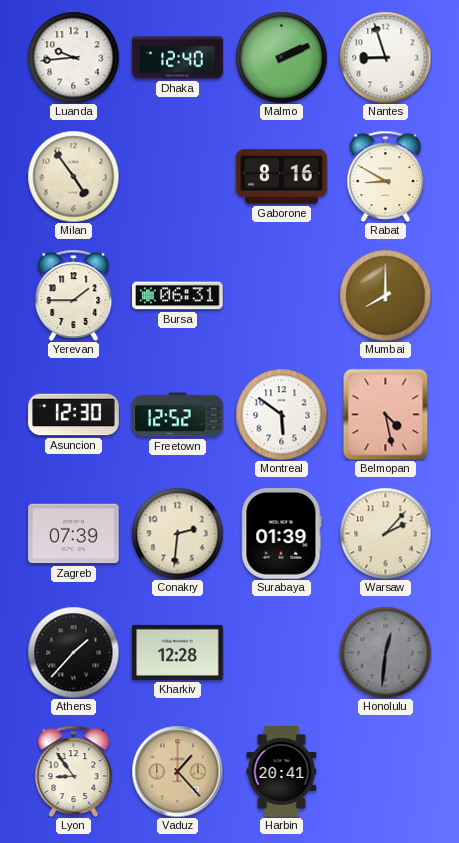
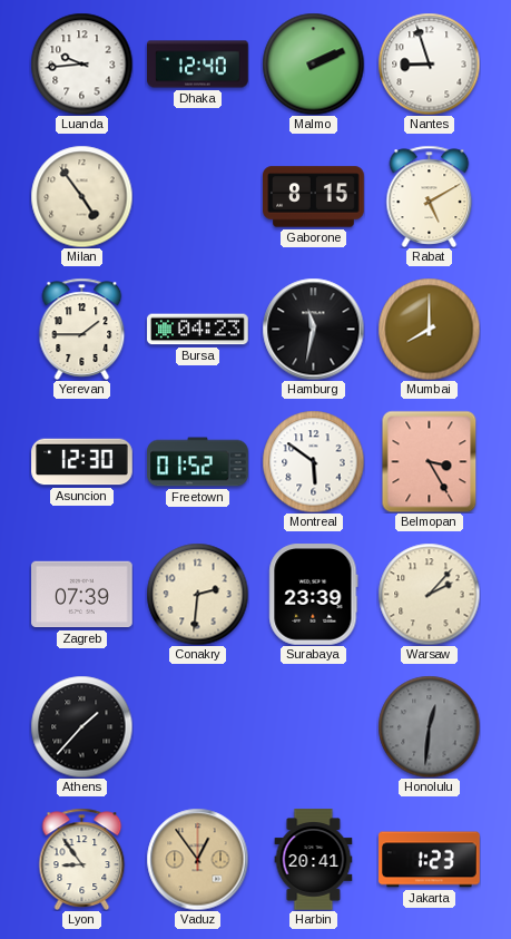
Gaborone: 8:16 -> 8:15
Rabat: 8:50 -> 5:10
Bursa: 06:31 -> 04:23
Hamburg: none -> 11:32
Freetown: 12:52 -> 01:52
Belmopan: 4:28 -> 3:25
Surabaya: 01:39 -> 23:39
Kharkiv: 12:28 -> none
Vaduz: 1:23 -> 12:54
Jakarta: none -> 1:23
